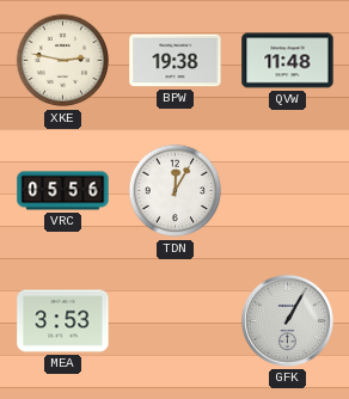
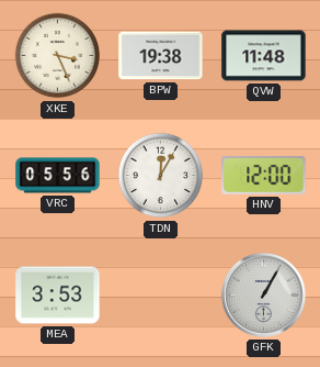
XKE: 2:47 -> 3:26
HNV: none -> 12:00
